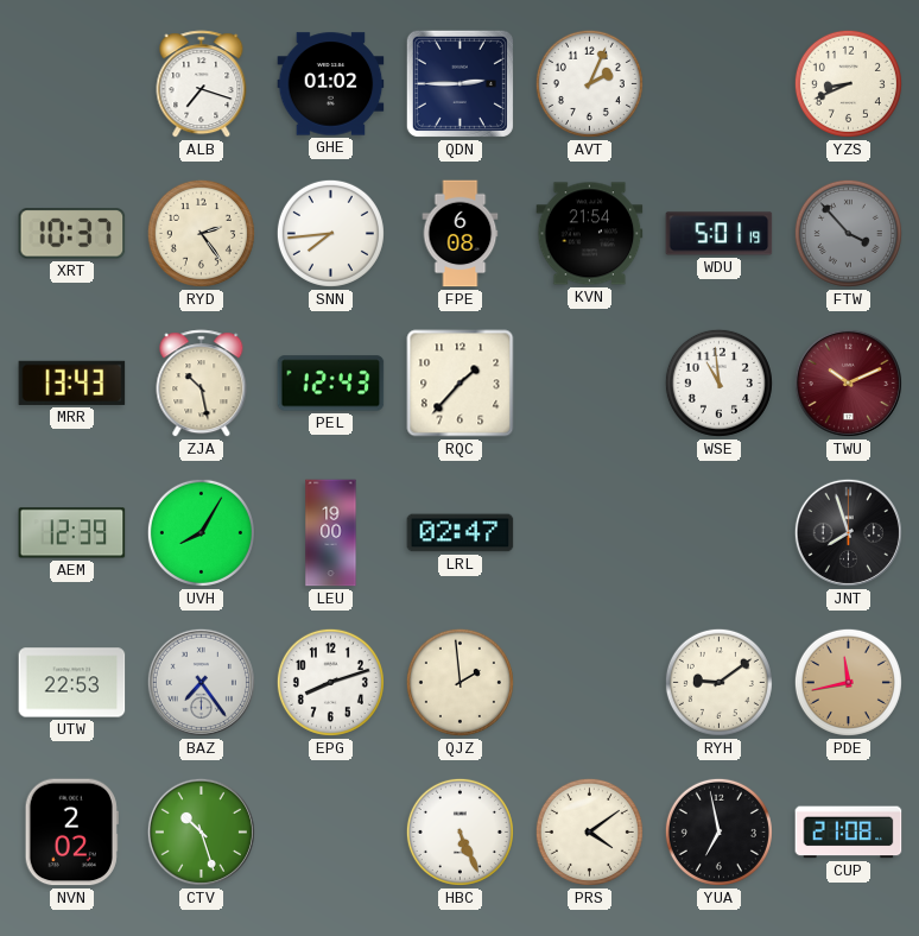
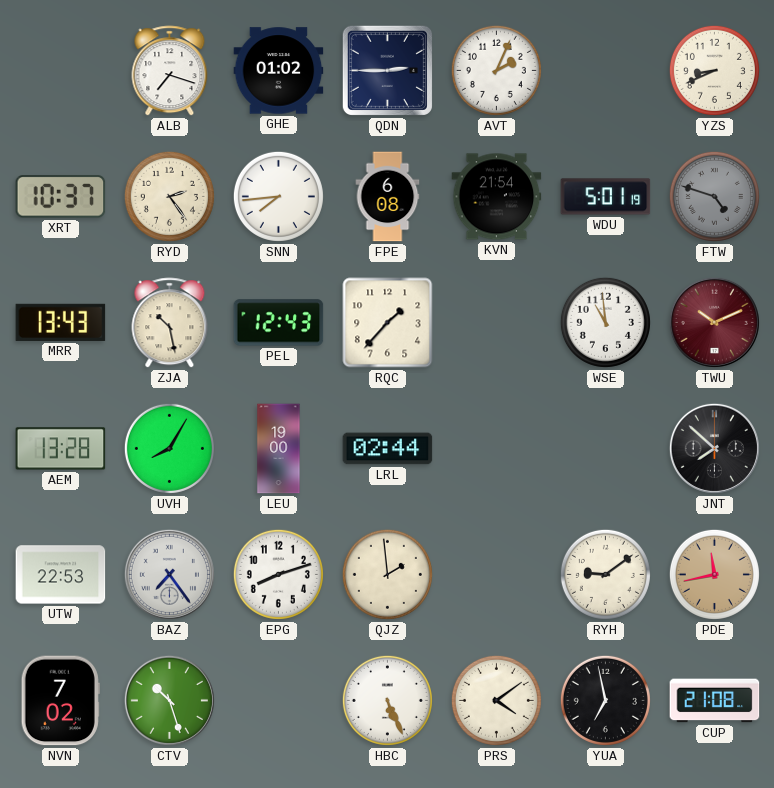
FTW: 3:53 -> 4:48
AEM: 12:39 -> 13:28
LRL: 02:47 -> 02:44
JNT: 7:57 -> 7:52
NVN: 2:02 -> 7:02
